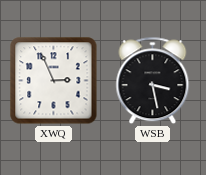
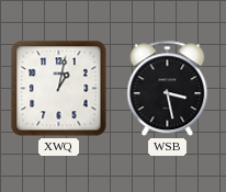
XWQ: 2:56 -> 1:02
